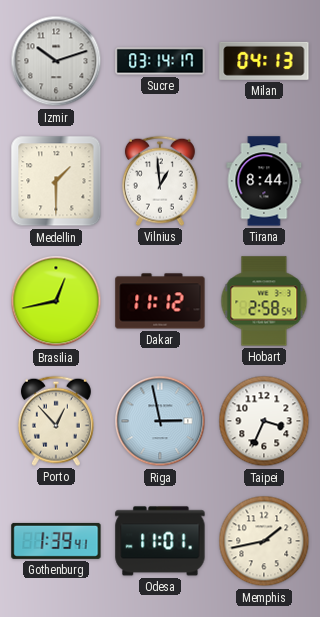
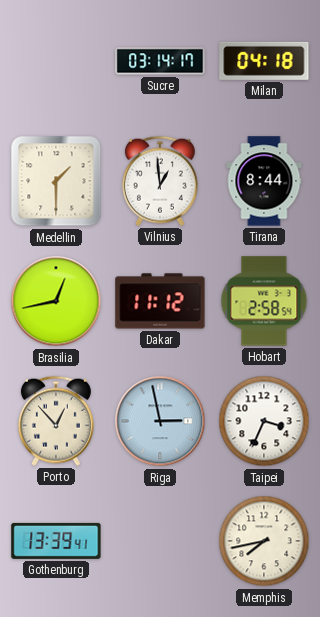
Izmir: 10:12 -> none
Milan: 04:13 -> 04:18
Gothenburg: 1:39 -> 13:39
Odesa: 11:01 -> none
Memphis: 1:43 -> 7:43
